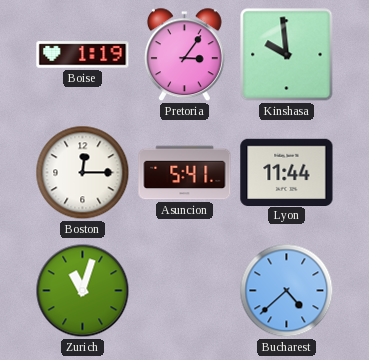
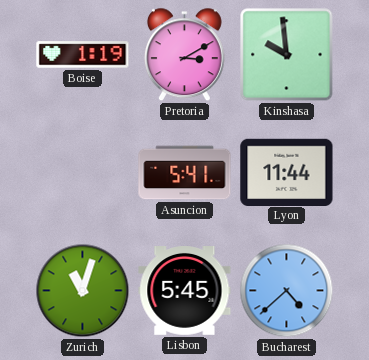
Pretoria: 3:06 -> 3:10
Boston: 12:15 -> none
Lisbon: none -> 5:45
